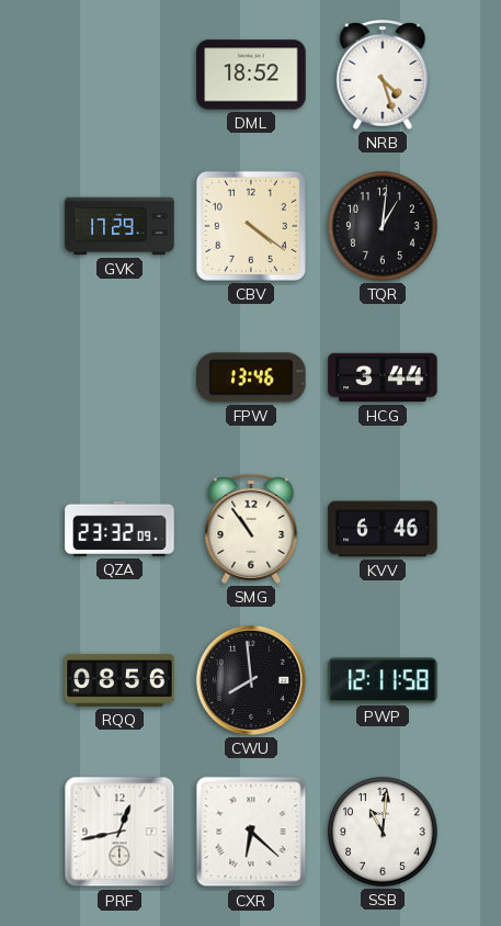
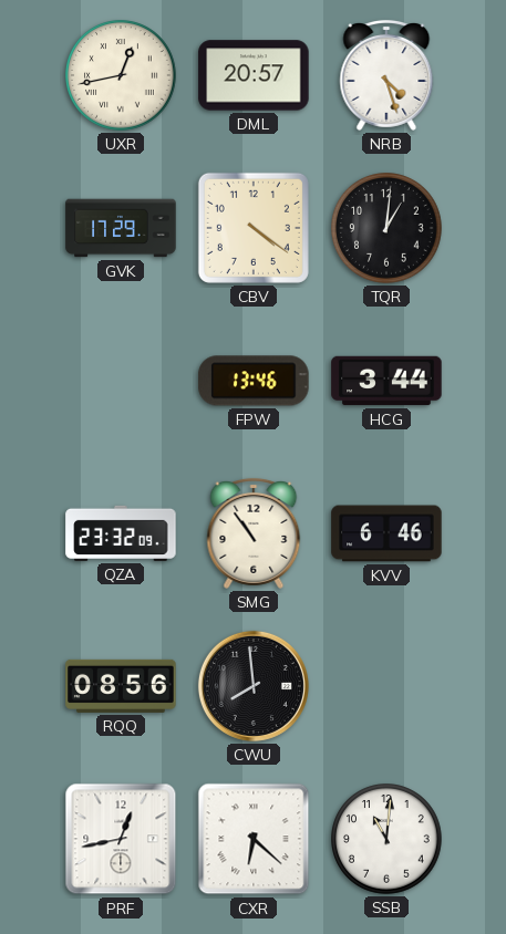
UXR: none -> 12:43
DML: 18:52 -> 20:57
PWP: 12:11 -> none
